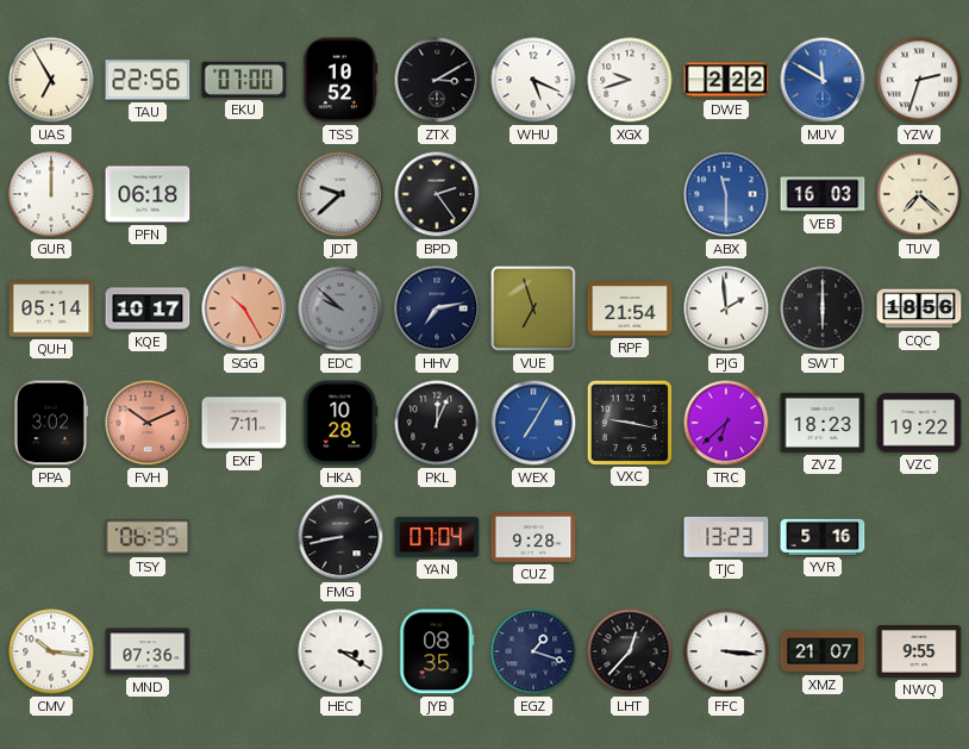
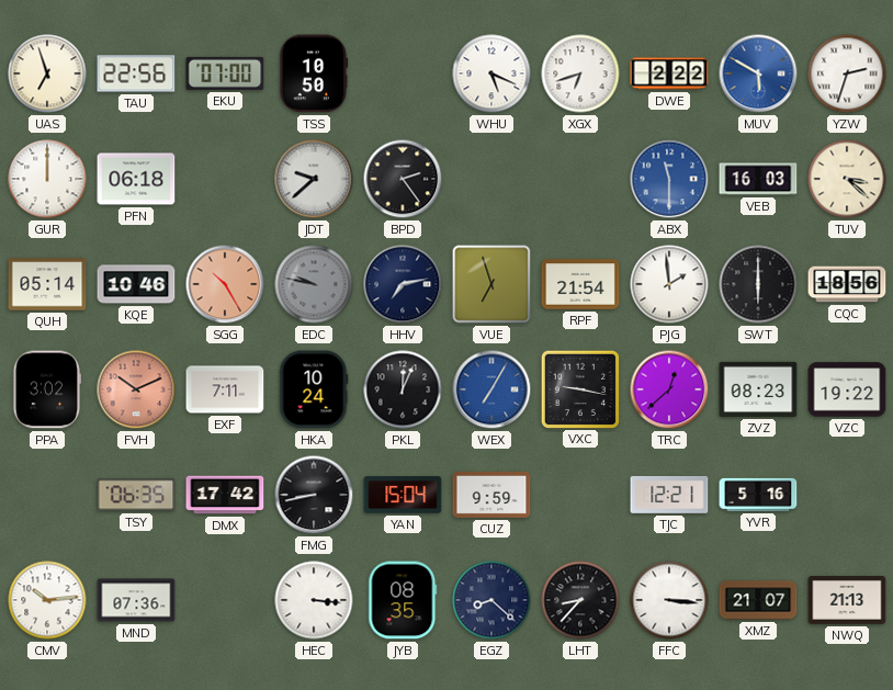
UAS: 6:55 -> 6:57
TSS: 10:52 -> 10:50
ZTX: 3:10 -> none
XGX: 9:42 -> 6:42
MUV: 11:50 -> 5:50
TUV: 7:22 -> 3:22
KQE: 10:17 -> 10:46
EDC: 9:52 -> 9:47
HKA: 10:28 -> 10:24
TRC: 6:38 -> 12:38
ZVZ: 18:23 -> 08:23
DMX: none -> 17:42
YAN: 07:04 -> 15:04
CUZ: 9:28 -> 9:59
TJC: 13:23 -> 12:21
CMV: 10:16 -> 10:14
HEC: 3:20 -> 3:16
EGZ: 1:18 -> 8:22
LHT: 12:37 -> 8:37
NWQ: 9:55 -> 21:13
